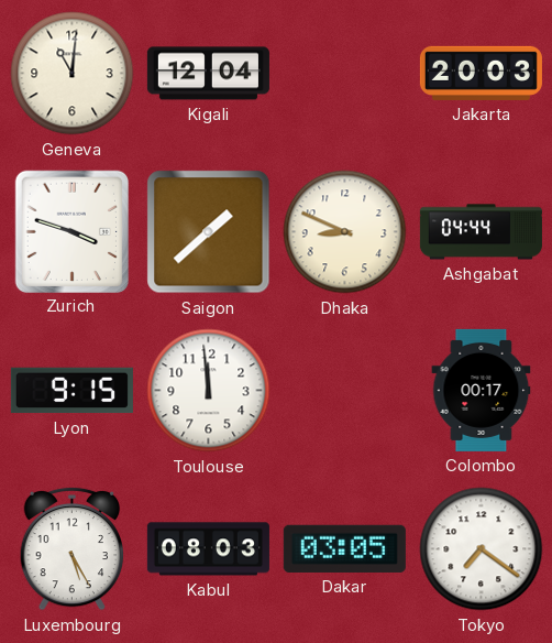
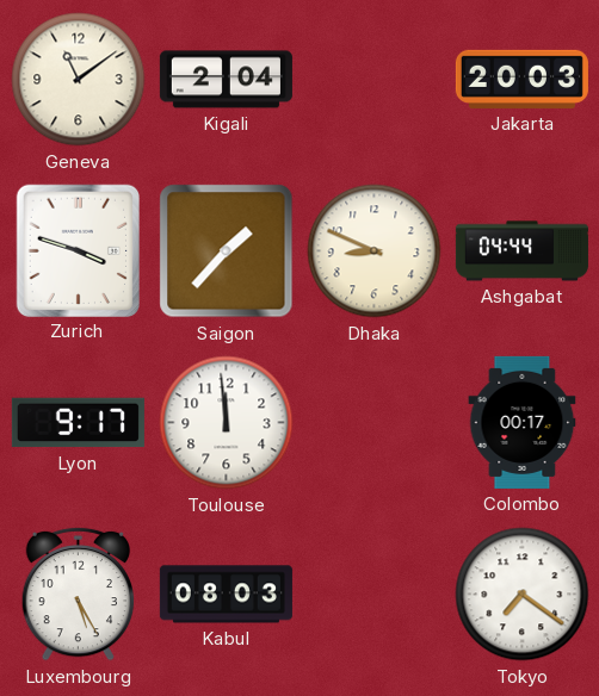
Geneva: 11:01 -> 11:09
Kigali: 12:04 -> 2:04
Saigon: 1:38 -> 1:37
Lyon: 9:15 -> 9:17
Dakar: 03:05 -> none
